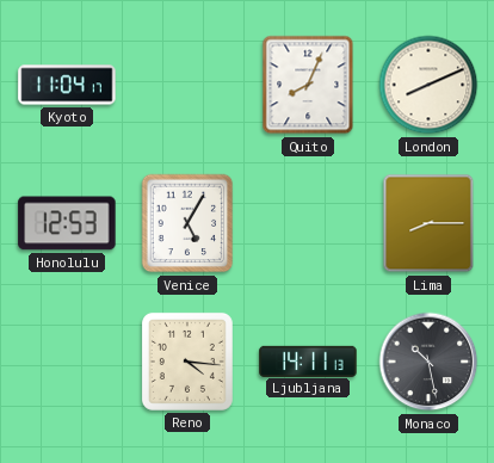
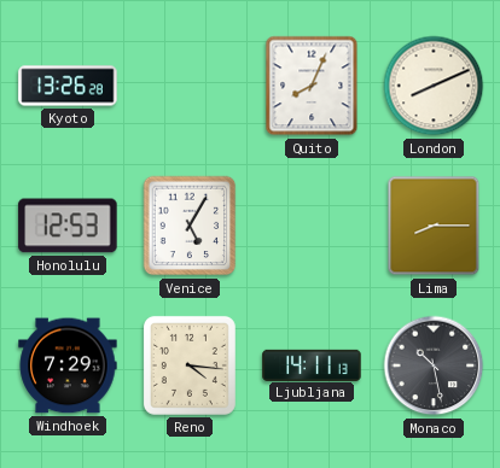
Kyoto: 11:04 -> 13:26
Windhoek: none -> 7:29
